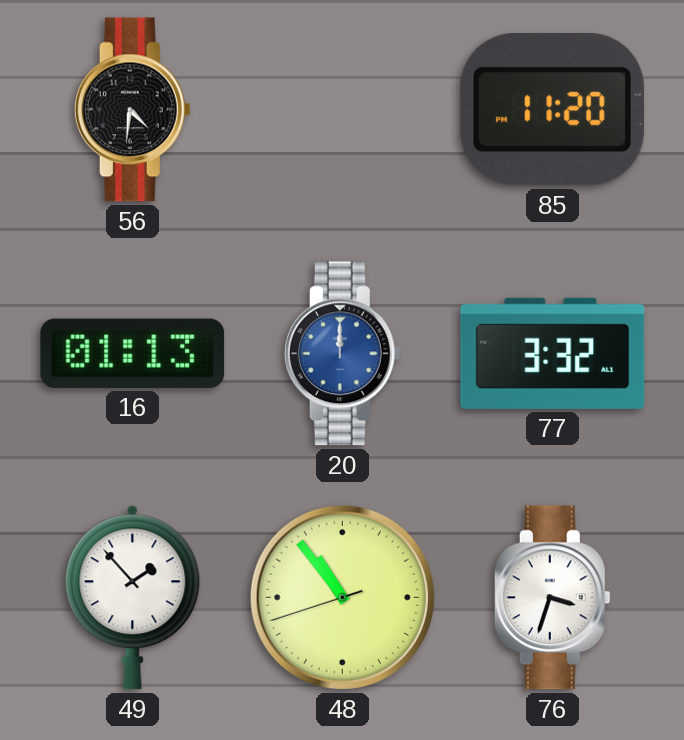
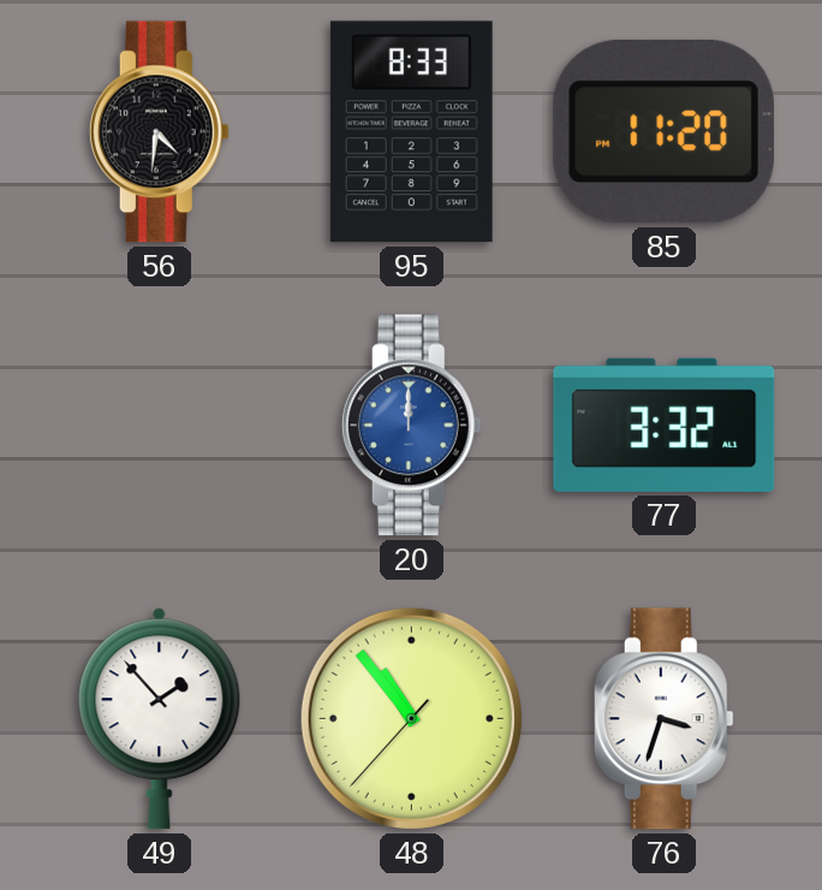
95: none -> 8:33
16: 01:13 -> none
48: 10:53:42 -> 10:53:37
